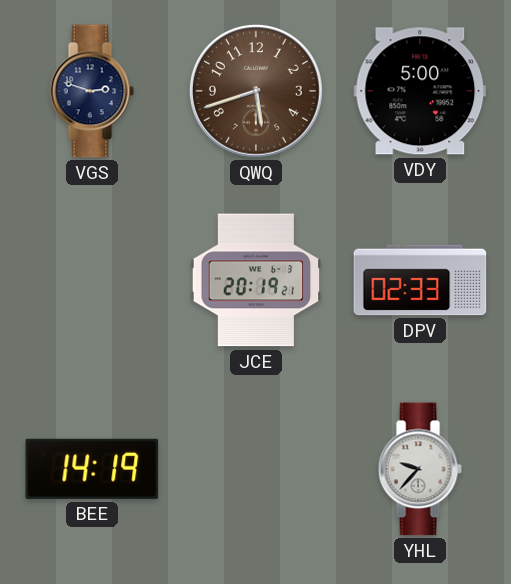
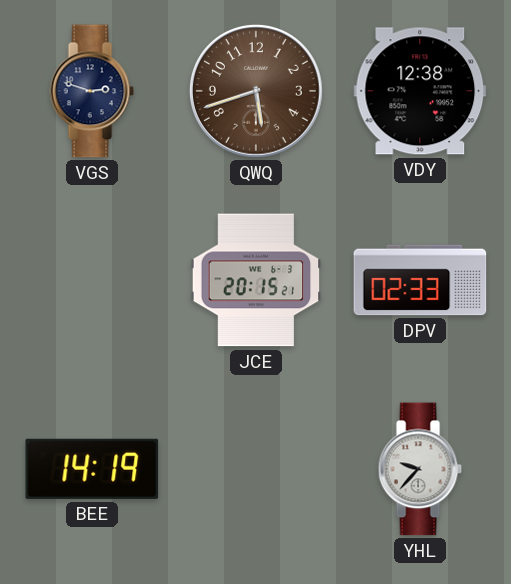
VDY: 5:00 -> 12:38
JCE: 20:19 -> 20:15
